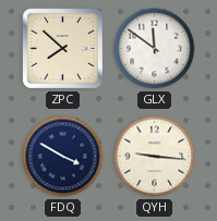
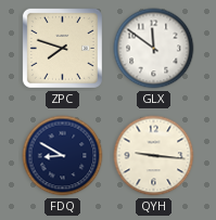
ZPC: 7:52 -> 7:48
FDQ: 3:50 -> 8:50
